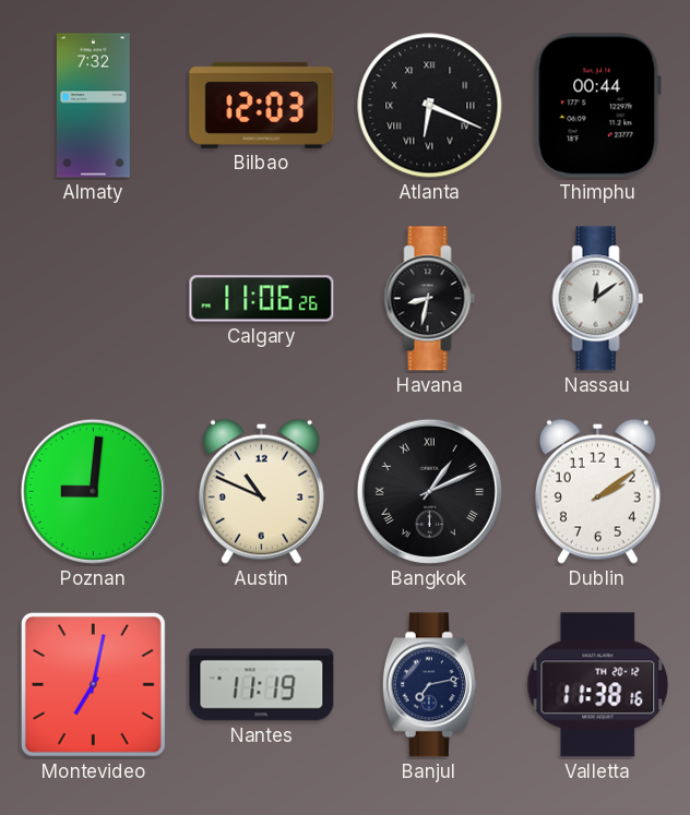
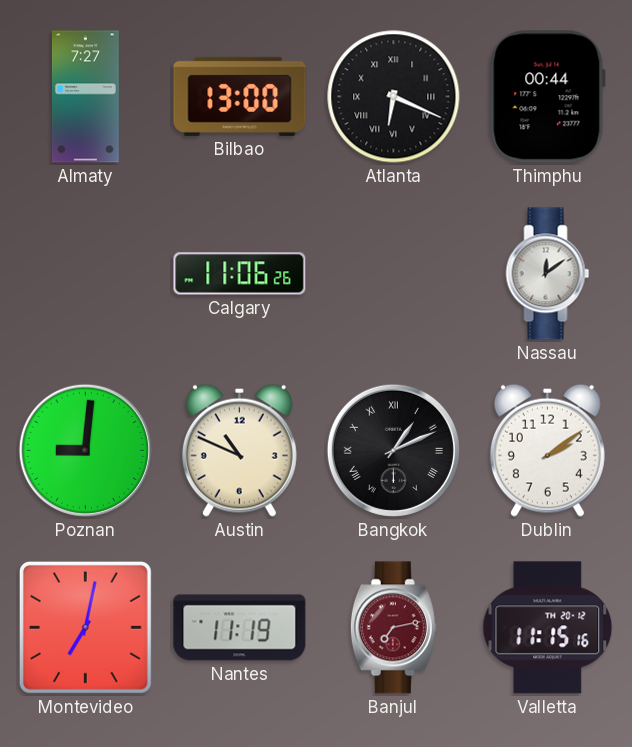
Almaty: 7:32 -> 7:27
Bilbao: 12:03 -> 13:00
Havana: 8:32 -> none
Banjul dial: navy -> burgundy
Valletta: 11:38 -> 11:15
